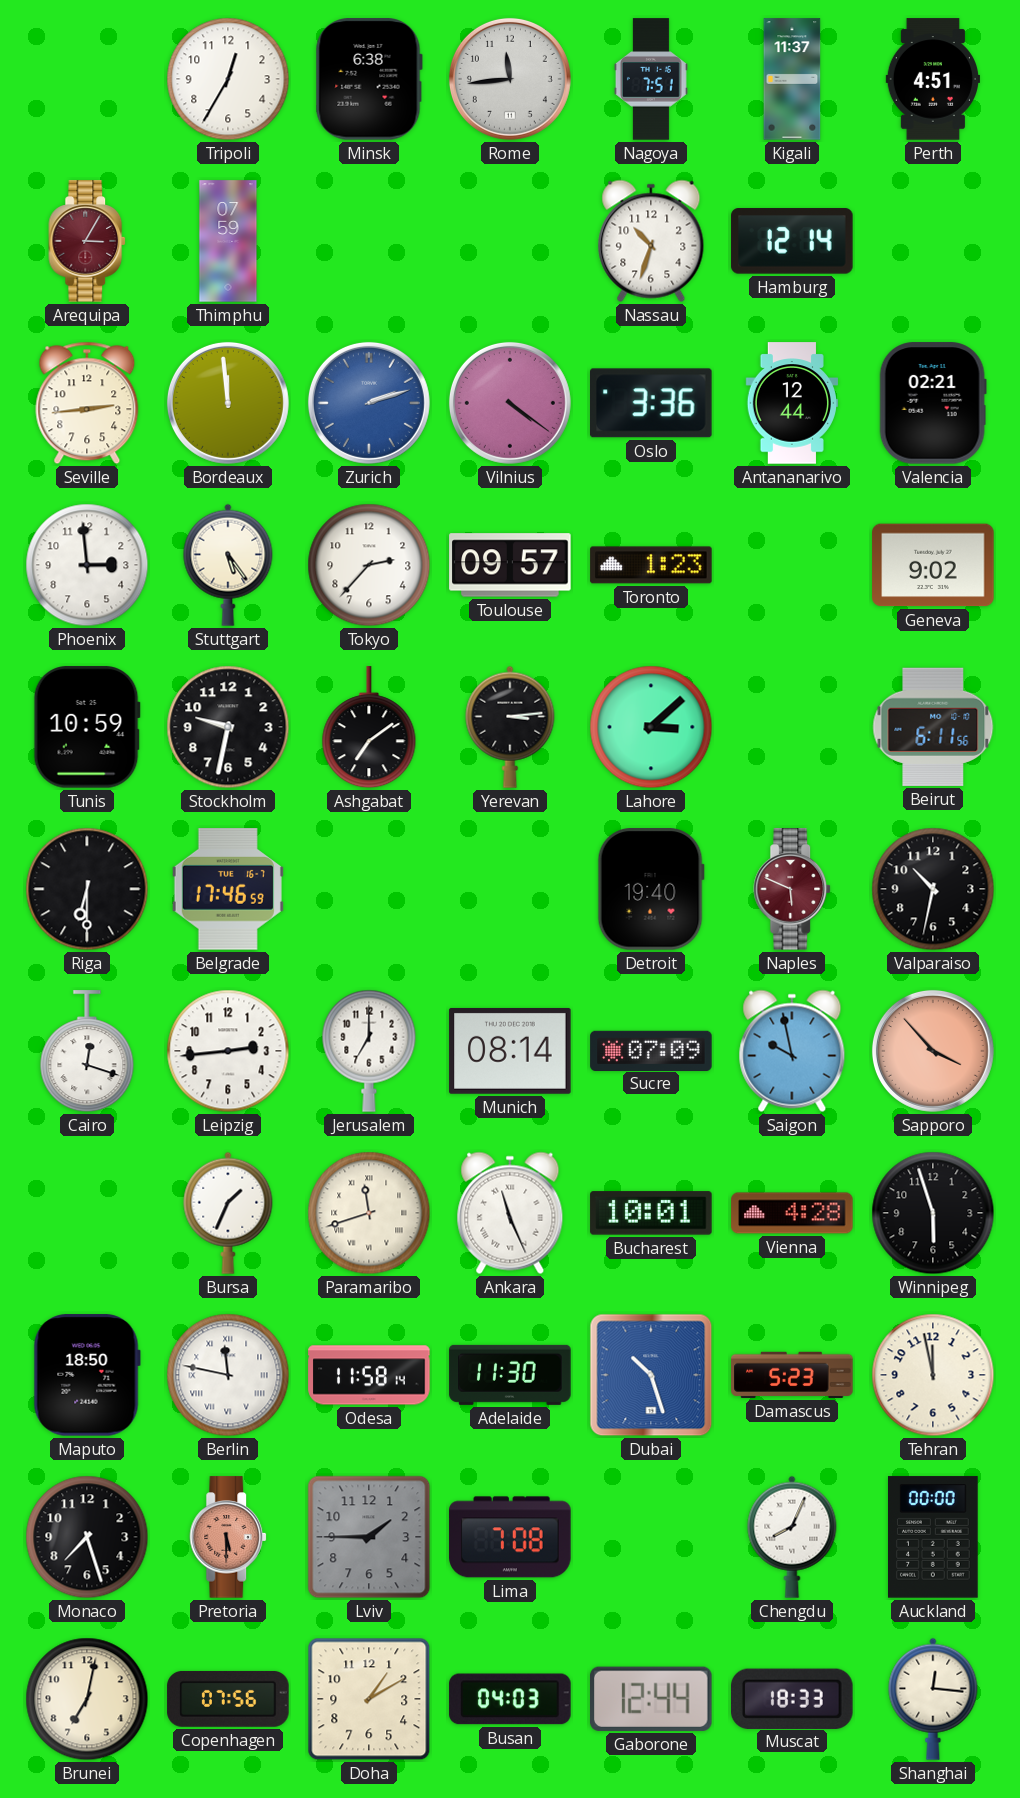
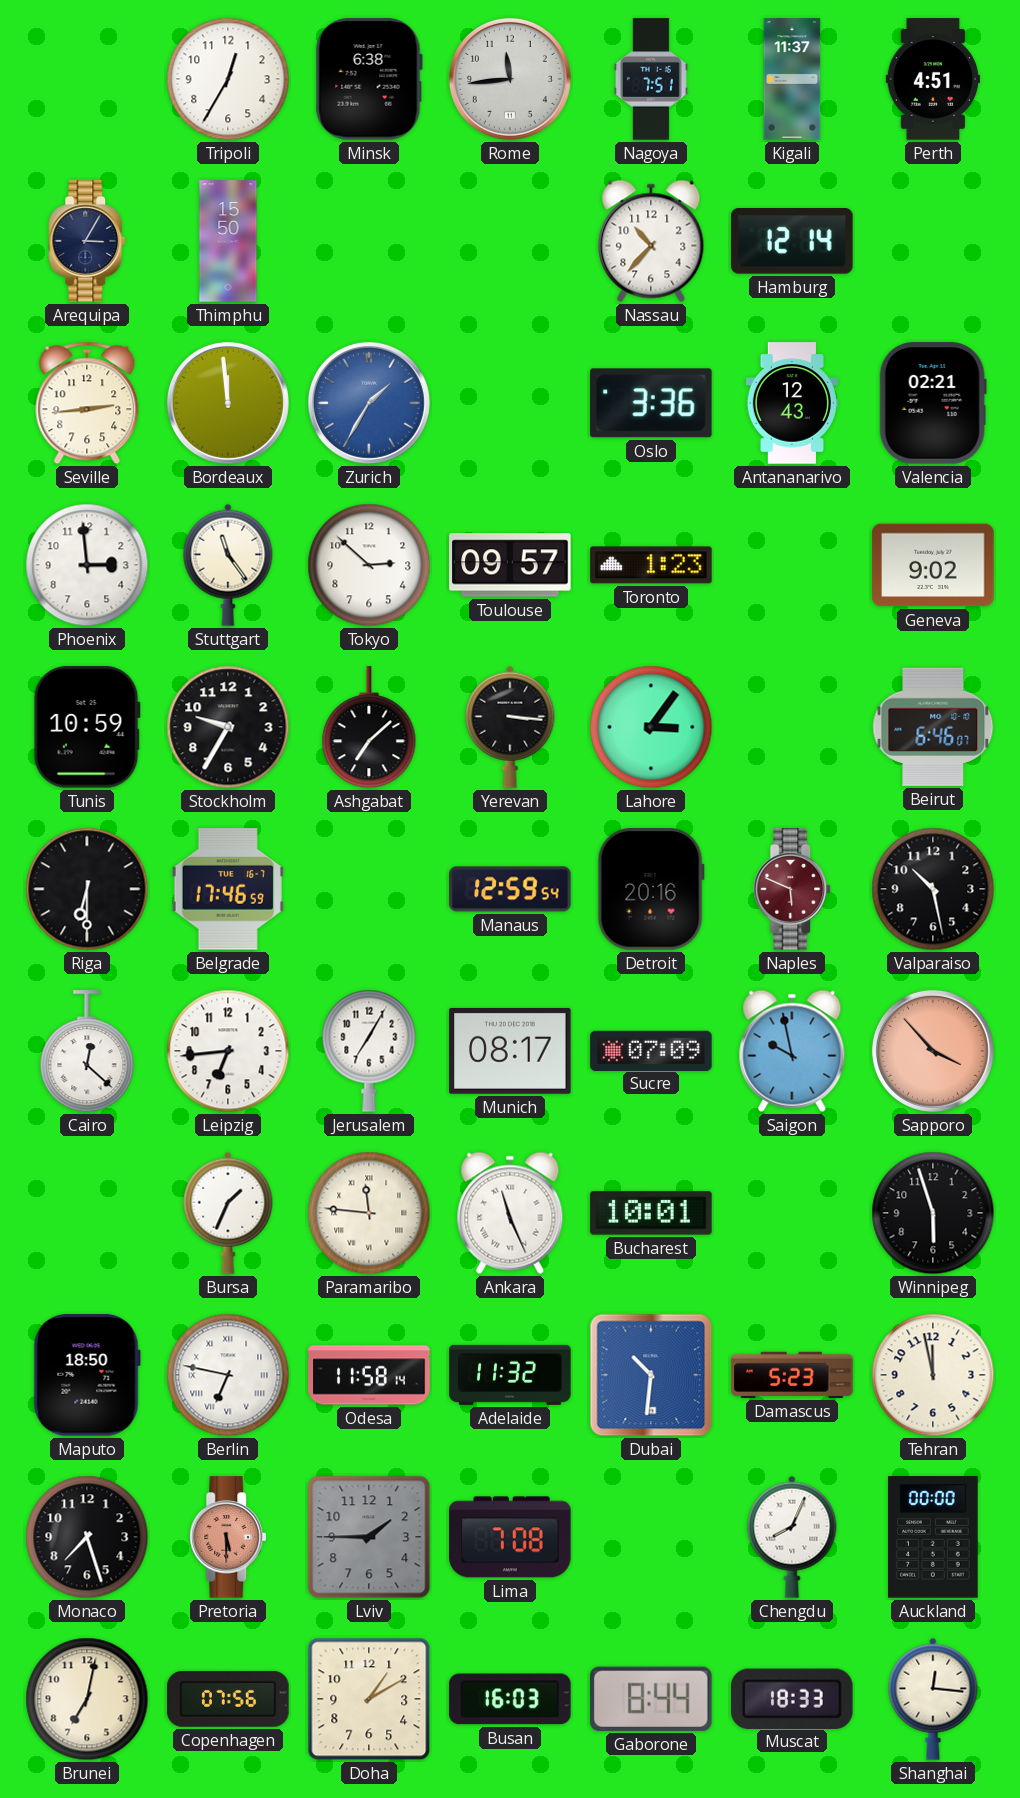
Arequipa dial: burgundy -> navy
Thimphu: 07:59 -> 15:50
Nassau: 10:33 -> 10:37
Zurich: 2:12 -> 1:35
Vilnius: 4:21 -> none
Antananarivo: 12:44 -> 12:43
Stuttgart: 5:24 -> 11:24
Tokyo: 2:37 -> 2:52
Stockholm: 9:32 -> 9:35
Ashgabat: 7:09 -> 7:08
Yerevan: 3:14 -> 3:16
Lahore: 3:08 -> 3:06
Beirut: 6:11 -> 6:46
Manaus: none -> 12:59
Detroit: 19:40 -> 20:16
Valparaiso: 10:32 -> 10:28
Cairo: 12:18 -> 12:22
Leipzig: 2:44 -> 6:44
Jerusalem: 7:00 -> 7:05
Munich: 08:14 -> 08:17
Paramaribo: 11:42 -> 11:46
Vienna: 4:28 -> none
Berlin: 11:47 -> 6:47
Adelaide: 11:30 -> 11:32
Dubai: 10:27 -> 10:31
Busan: 04:03 -> 16:03
Gaborone: 12:44 -> 8:44
